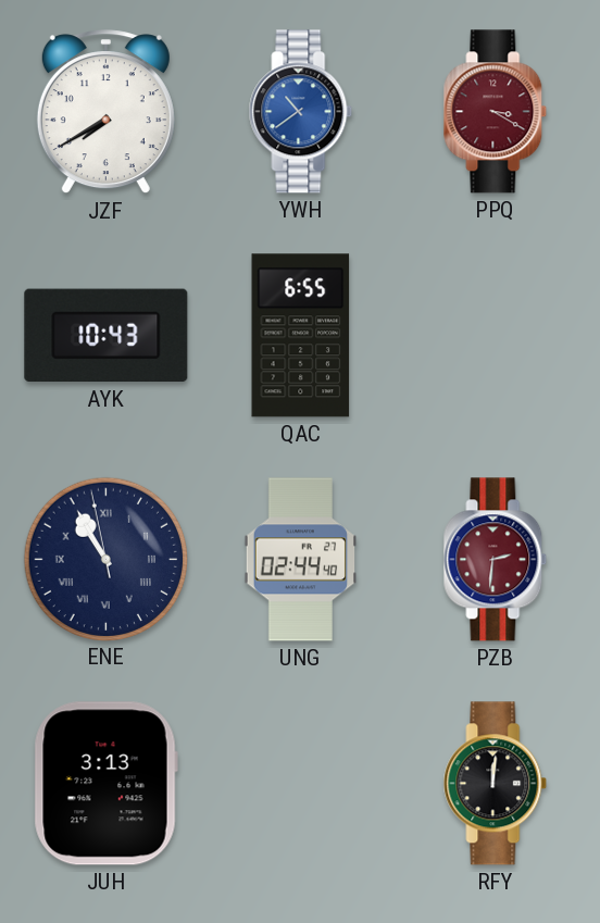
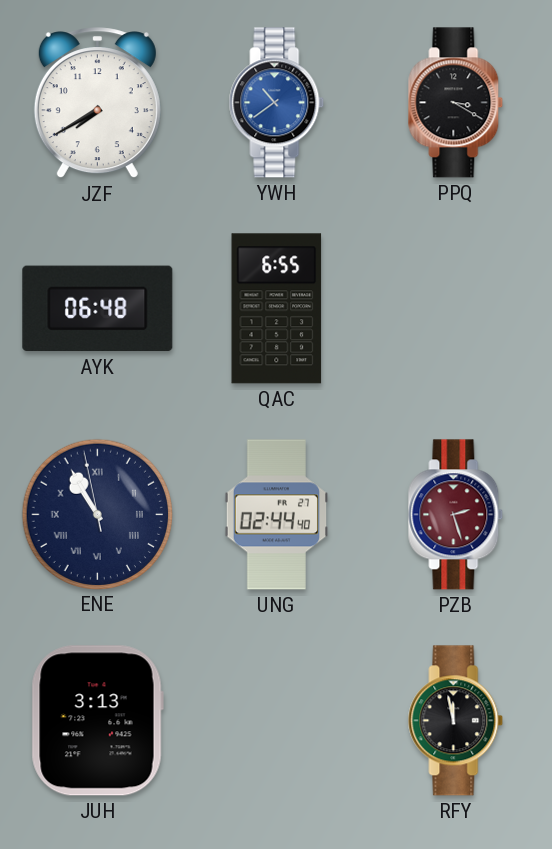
PPQ dial: burgundy -> black
AYK: 10:43 -> 06:48
PZB: 2:31 -> 2:27
RFY: 12:01 -> 11:58
